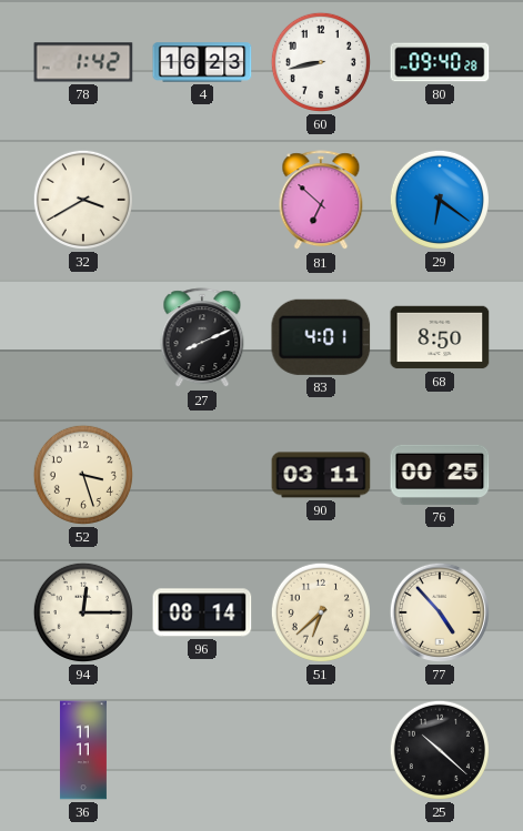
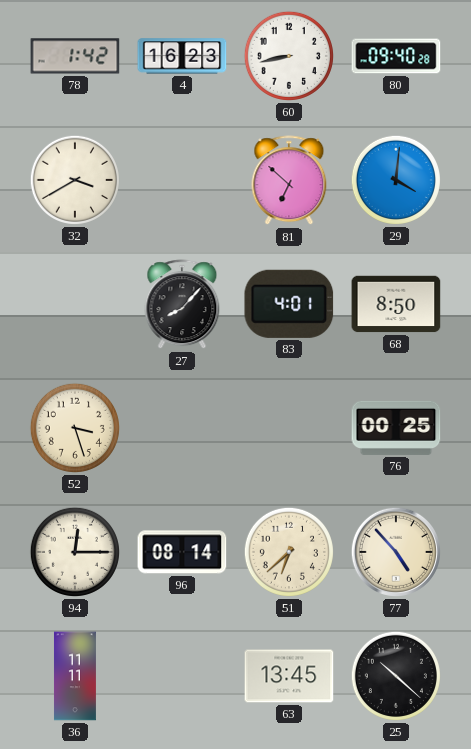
29: 6:21 -> 4:01
27: 8:11 -> 8:07
90: 03:11 -> none
63: none -> 13:45
